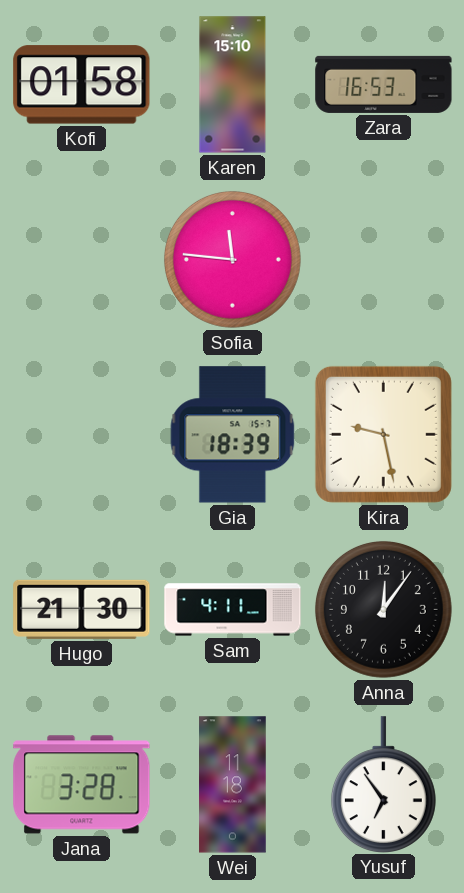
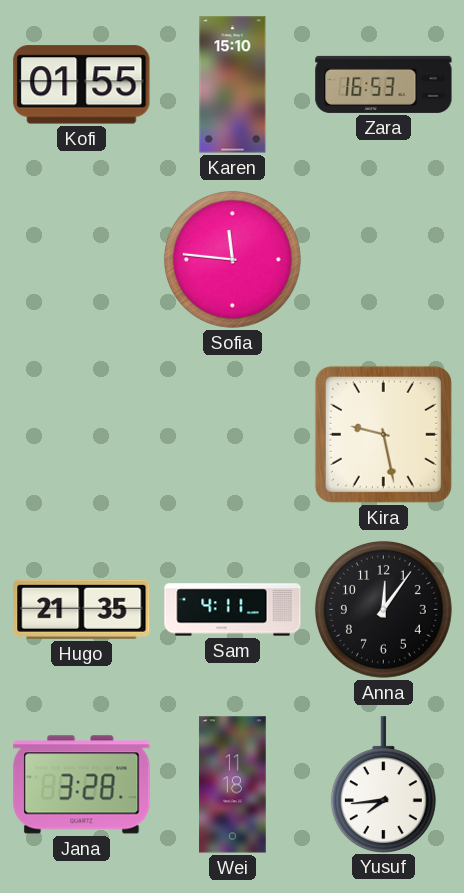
Kofi: 01:58 -> 01:55
Gia: 18:39 -> none
Hugo: 21:30 -> 21:35
Yusuf: 6:54 -> 7:44
